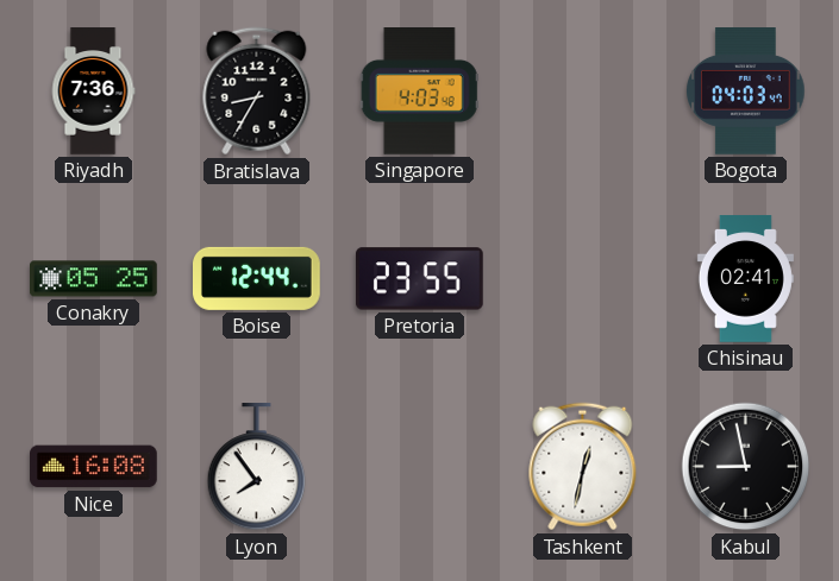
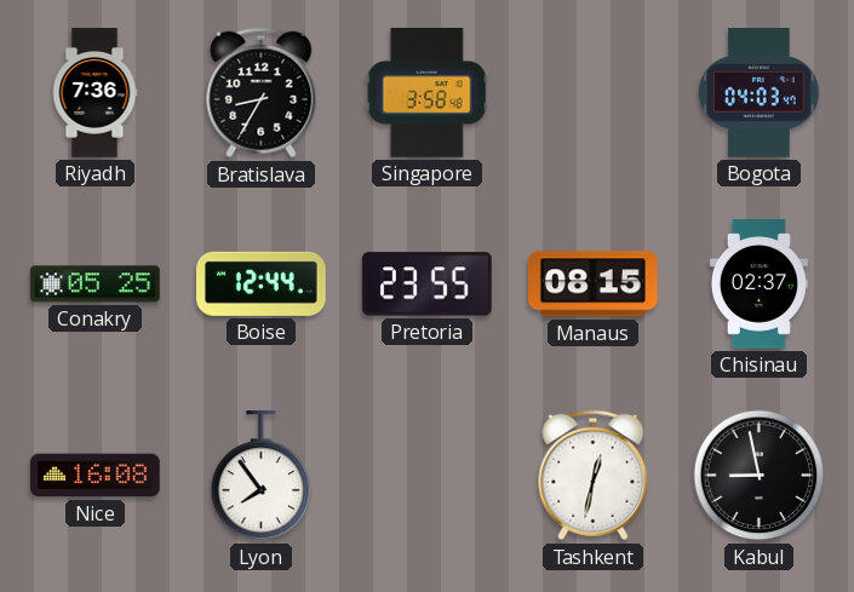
Singapore: 4:03 -> 3:58
Manaus: none -> 08:15
Chisinau: 02:41 -> 02:37
